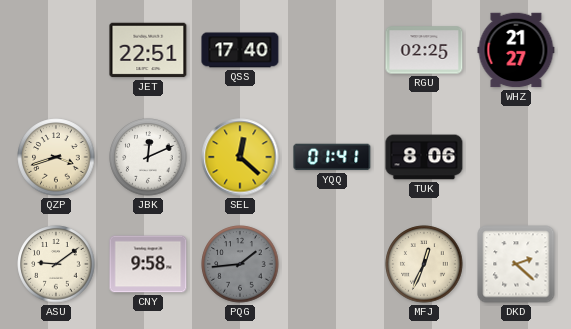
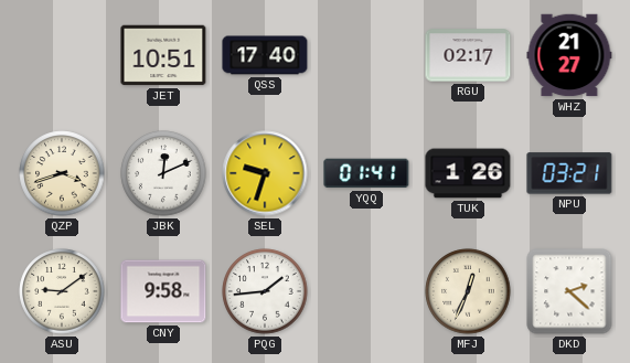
JET: 22:51 -> 10:51
RGU: 02:25 -> 02:17
SEL: 12:22 -> 9:33
TUK: 8:06 -> 1:26
NPU: none -> 03:21
PQG dial: grey -> white
